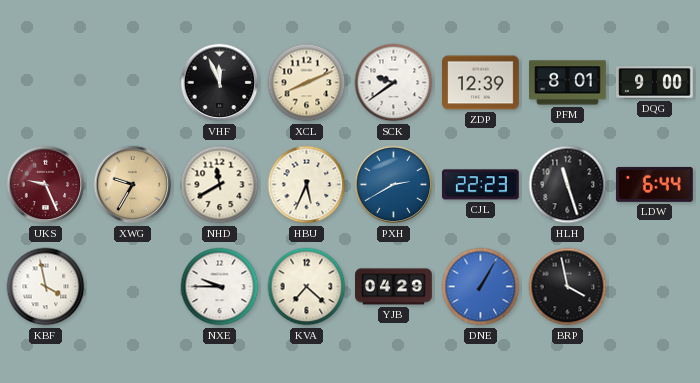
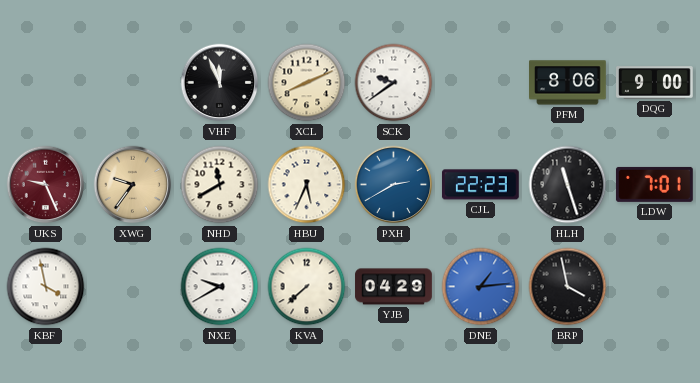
ZDP: 12:39 -> none
PFM: 8:01 -> 8:06
XWG: 9:35 -> 9:36
LDW: 6:44 -> 7:01
NXE: 9:45 -> 9:40
KVA: 7:22 -> 7:38
DNE: 1:05 -> 1:14
